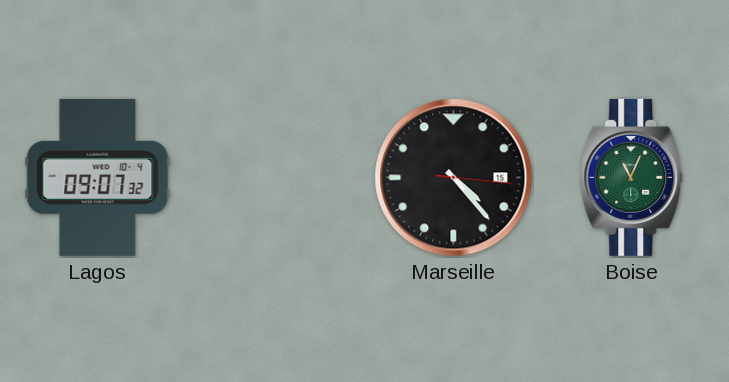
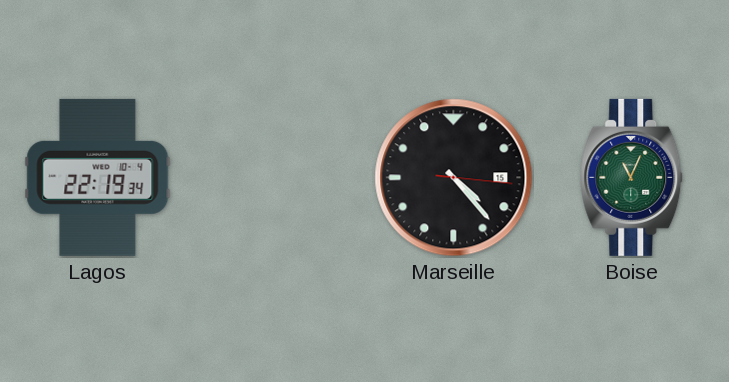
Lagos: 09:07 -> 22:19
